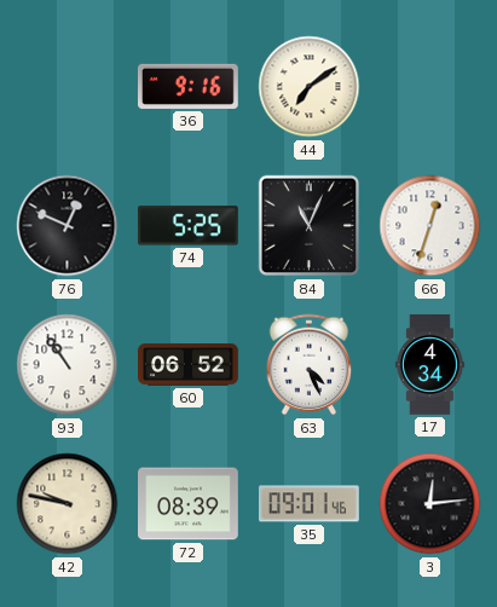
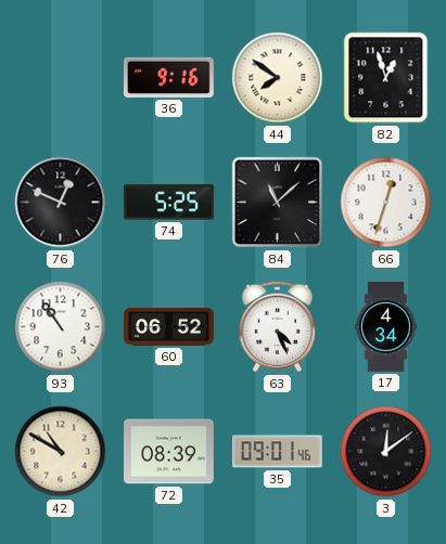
44: 7:09 -> 7:51
82: none -> 12:57
84: 11:04 -> 11:08
42: 9:47 -> 10:50
3: 12:14 -> 12:09
